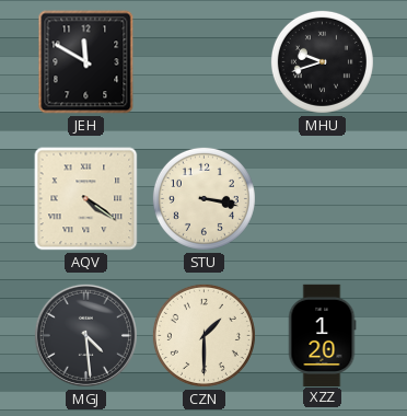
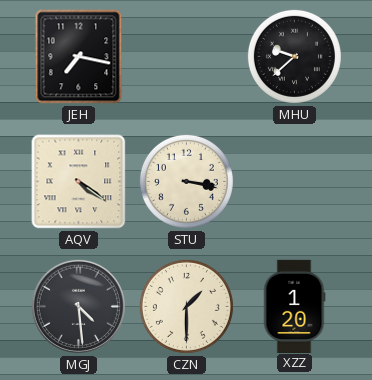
JEH: 11:50 -> 7:17
MHU: 9:42 -> 9:38
